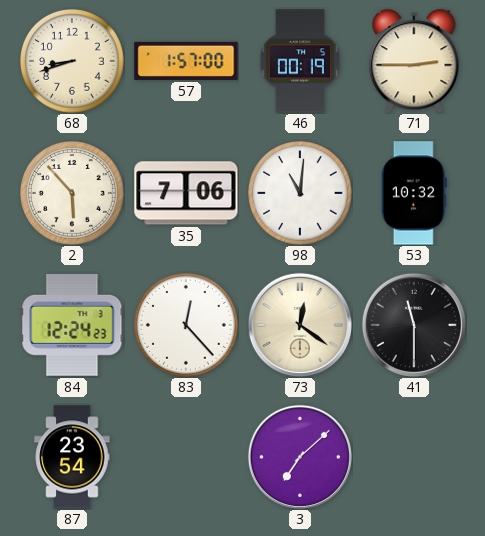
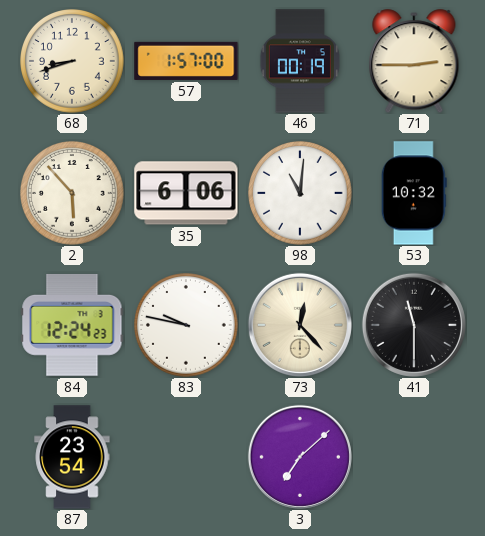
35: 7:06 -> 6:06
83: 12:23 -> 9:47
73: 12:21 -> 12:23
